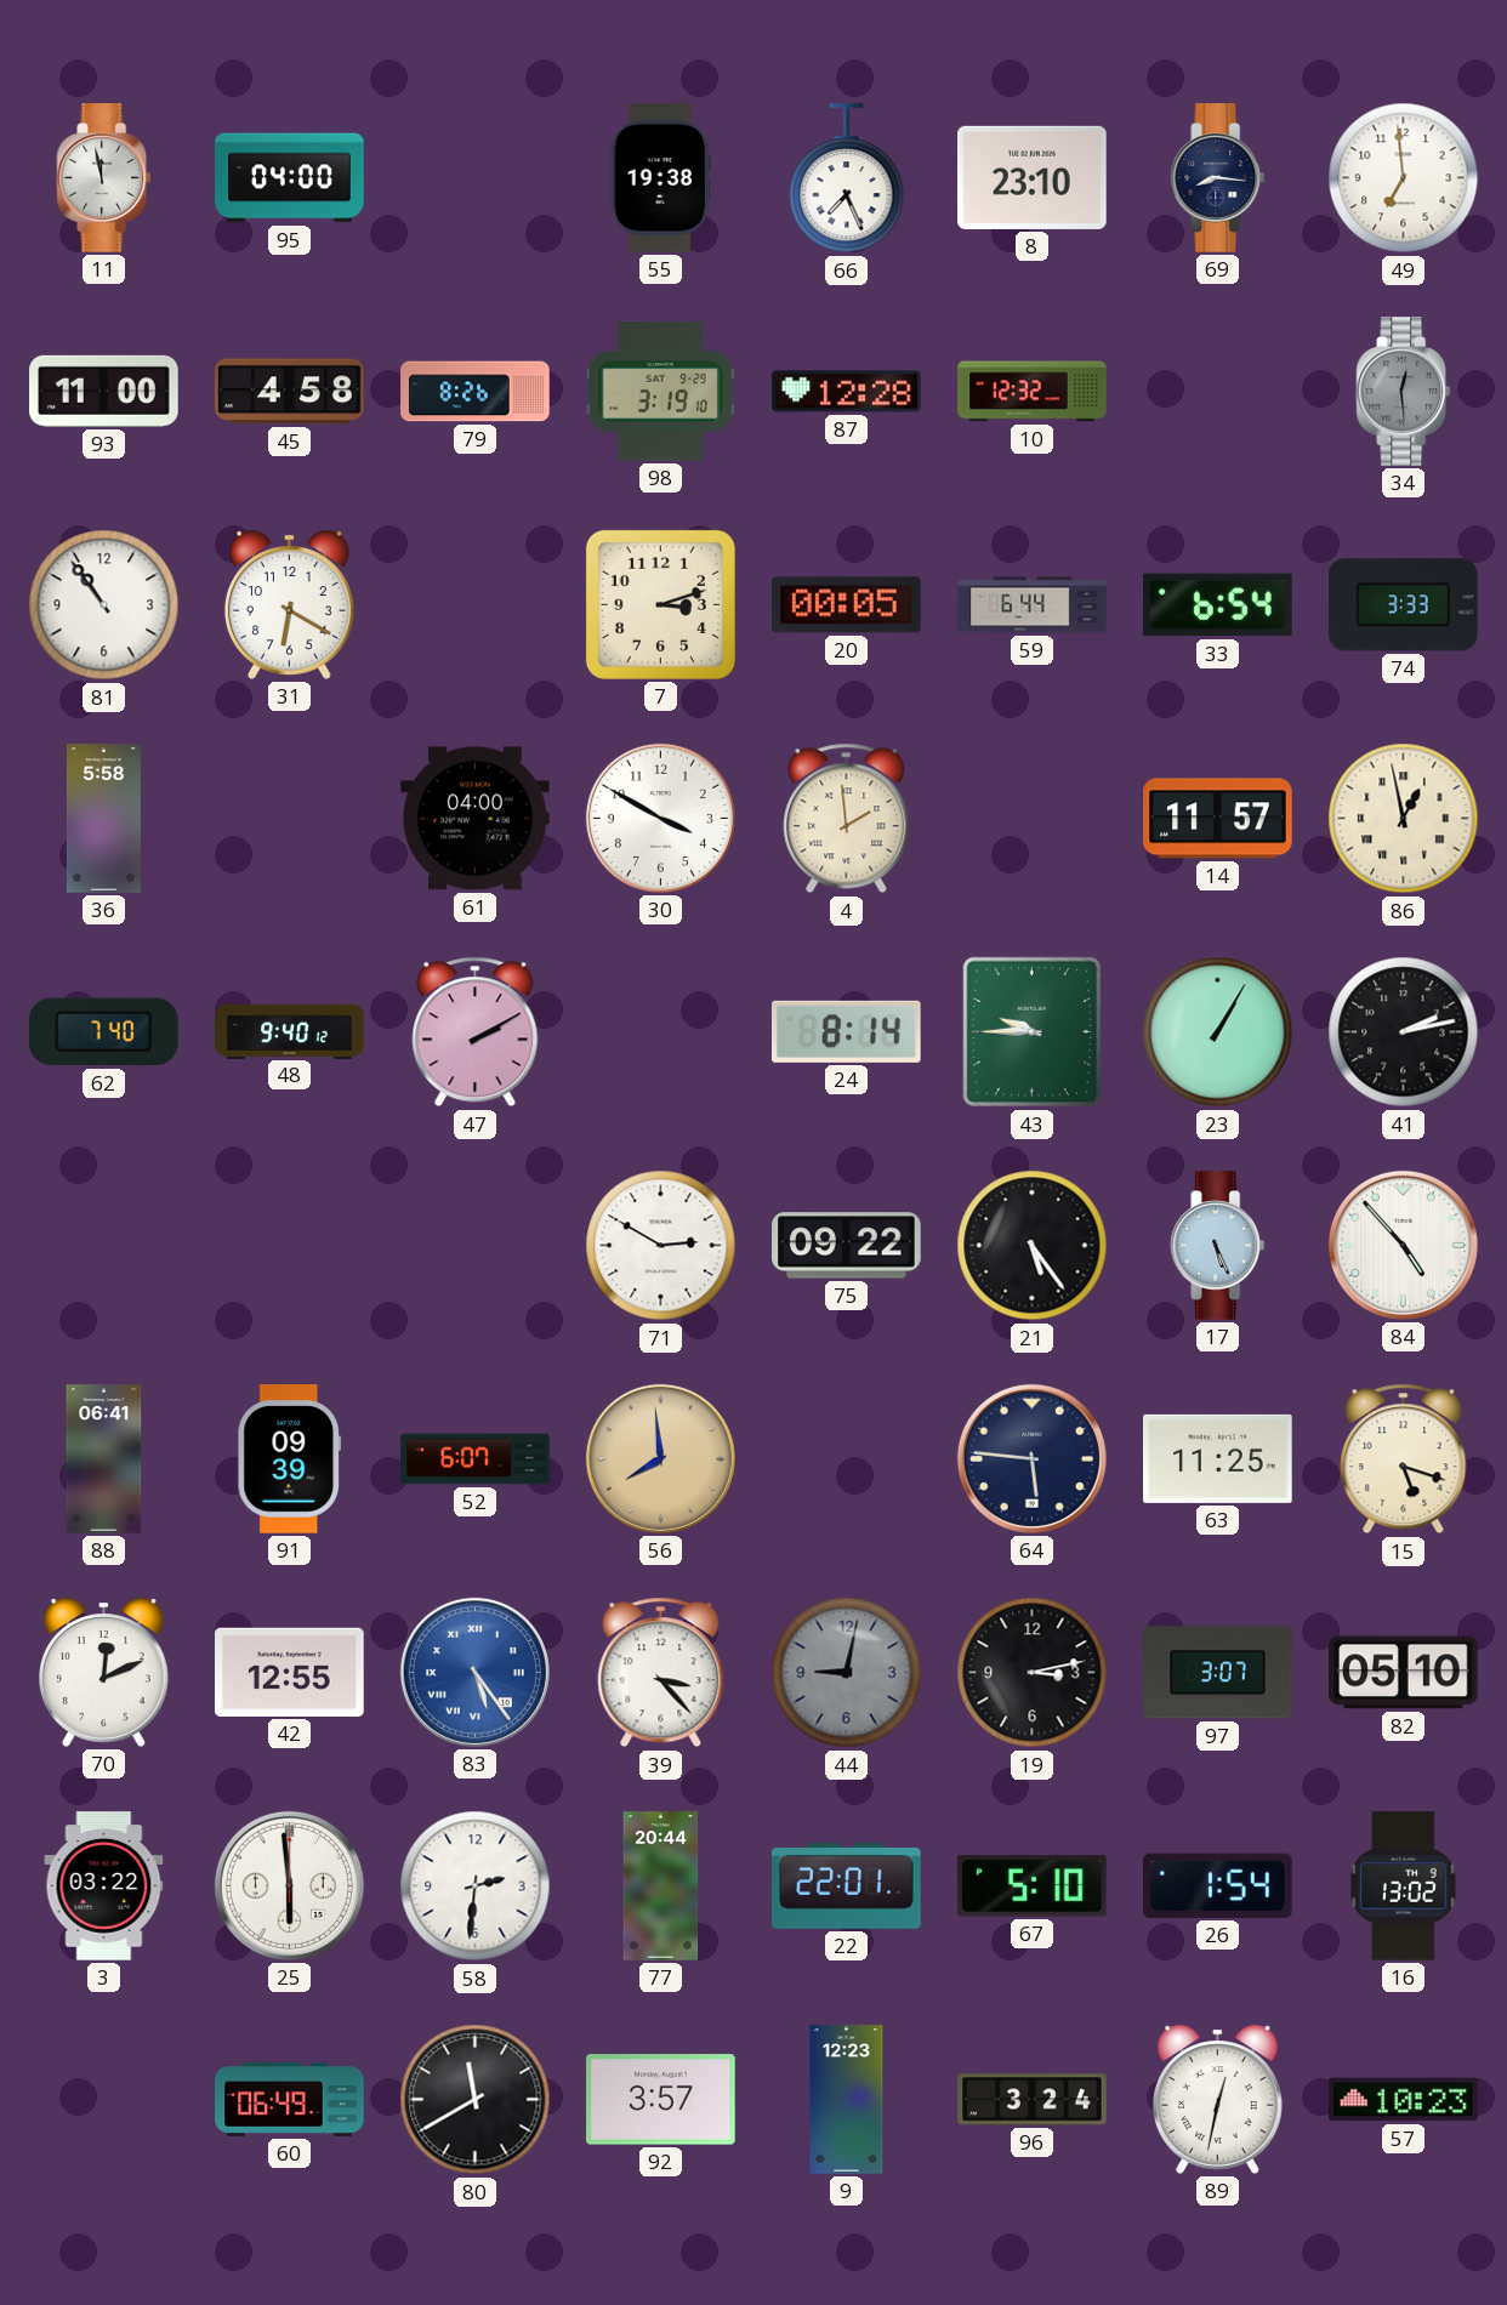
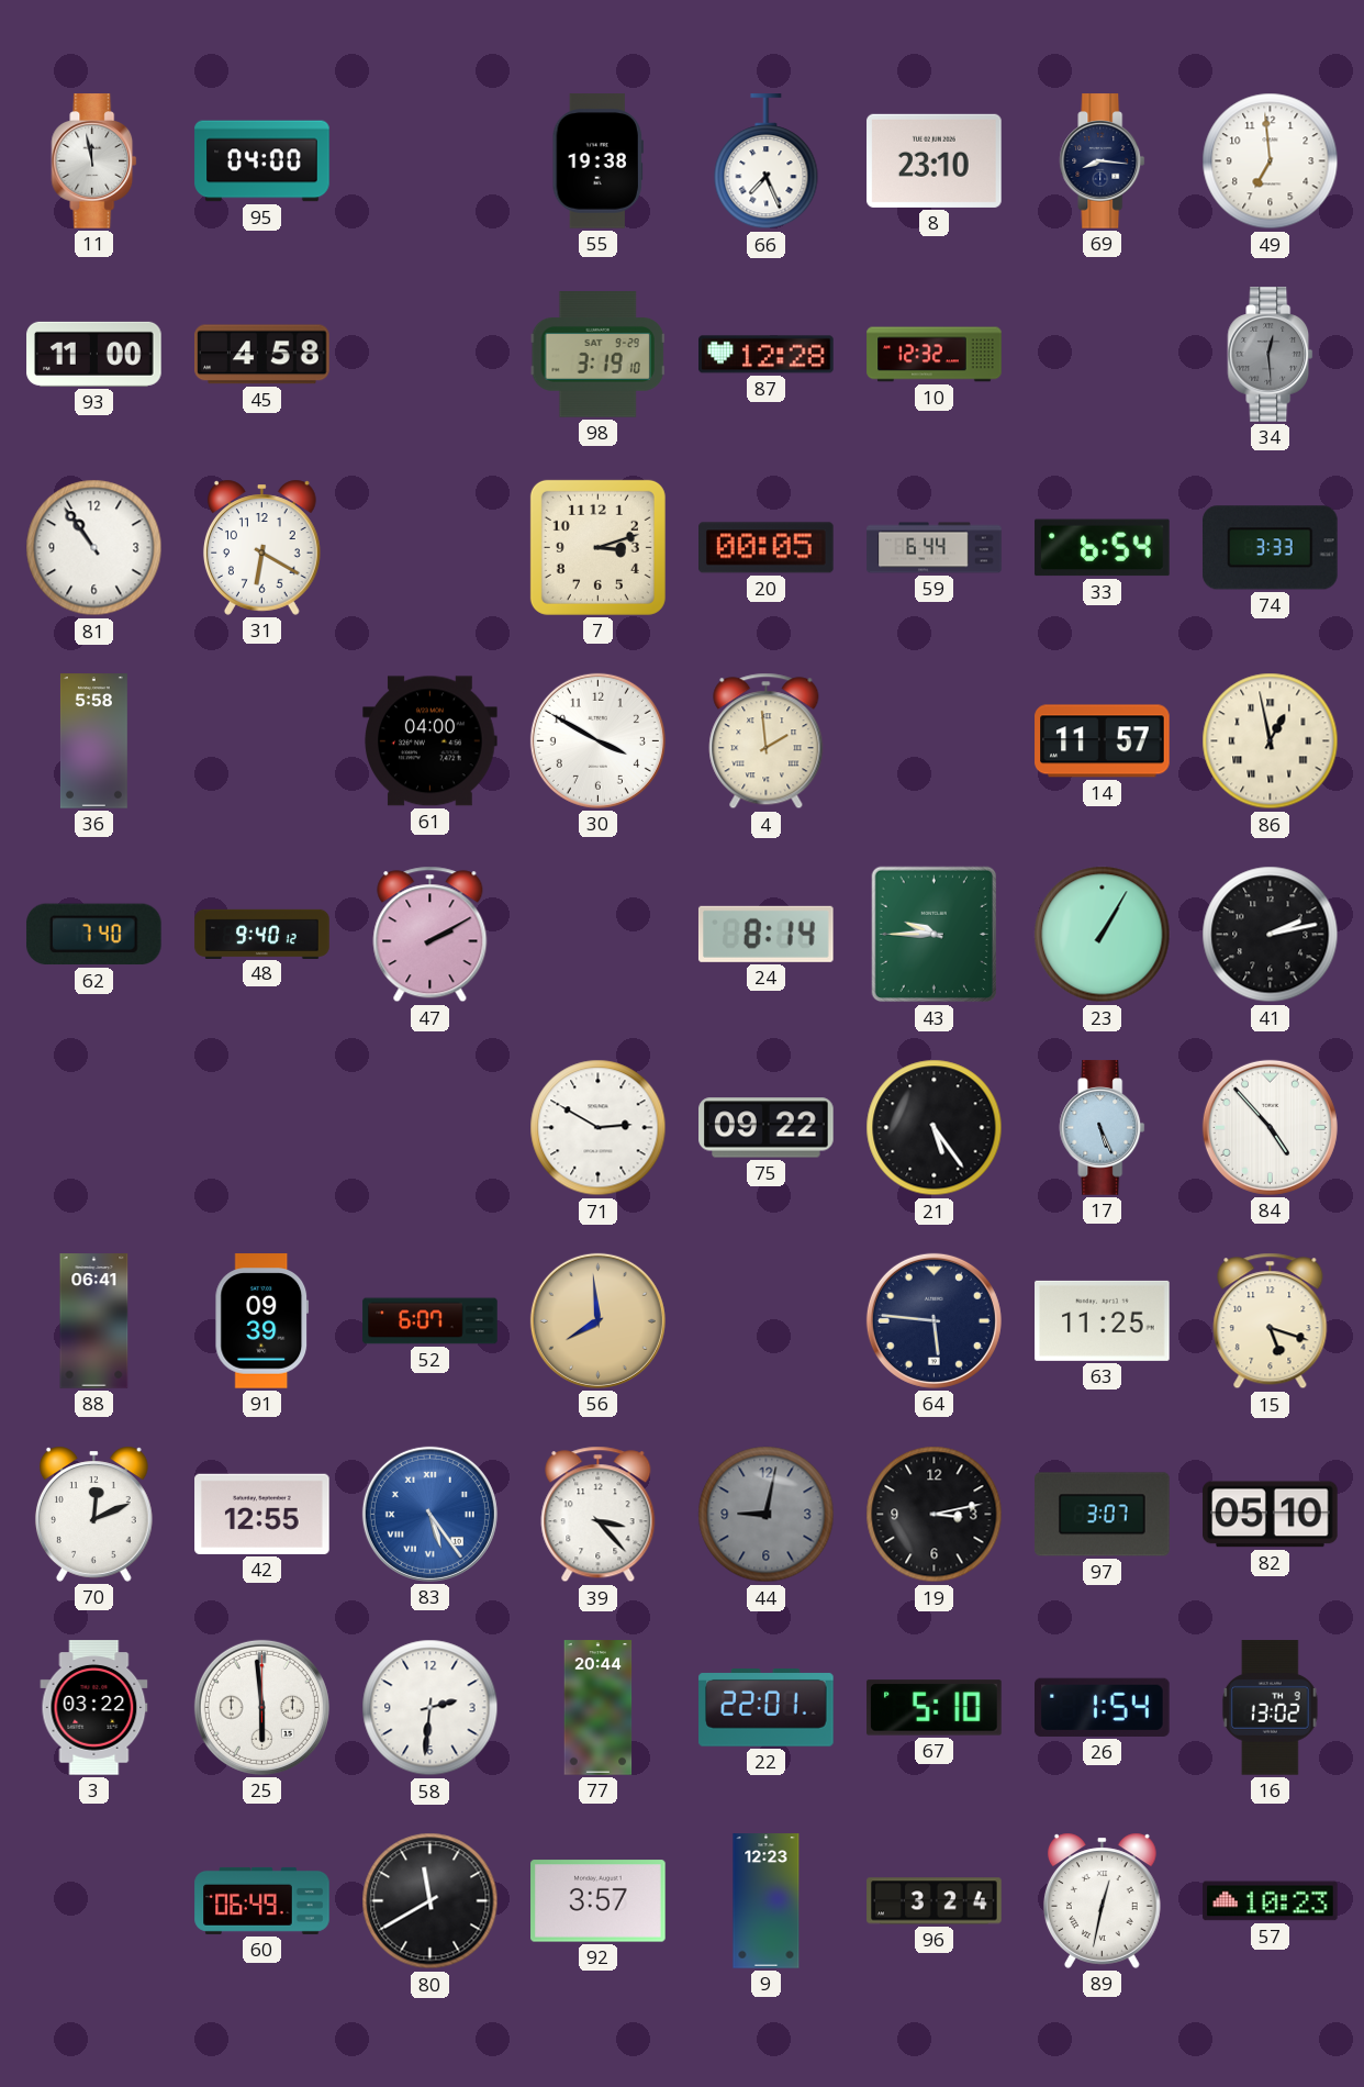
79: 8:26 -> none
